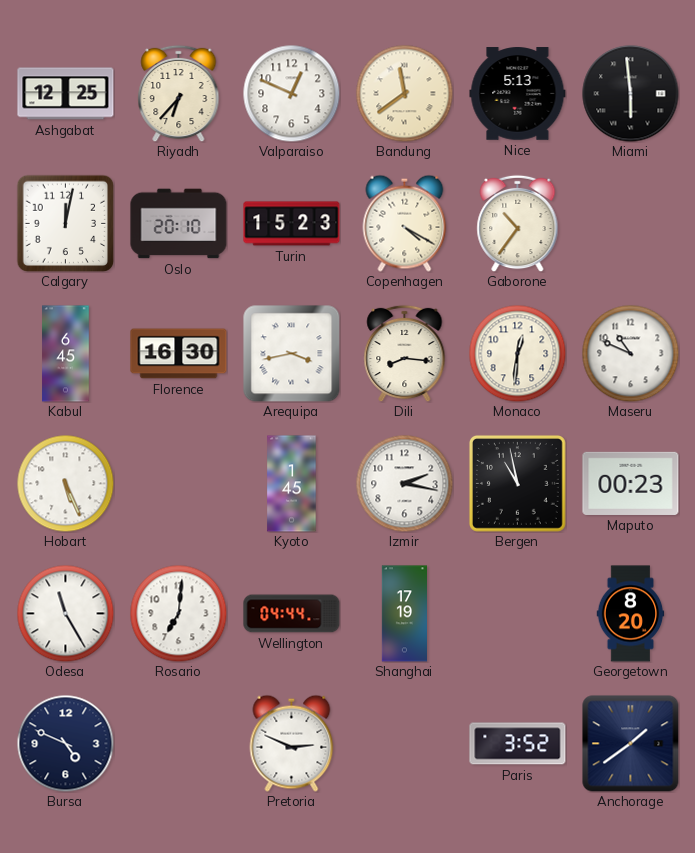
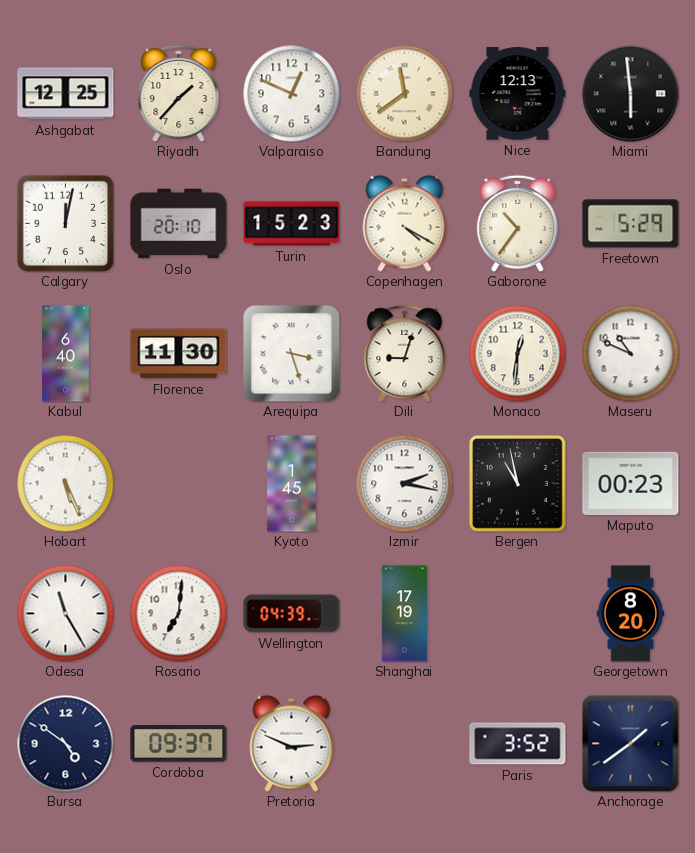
Riyadh: 6:37 -> 1:37
Nice: 5:13 -> 12:13
Freetown: none -> 5:29
Kabul: 6:45 -> 6:40
Florence: 16:30 -> 11:30
Arequipa: 3:43 -> 3:27
Dili: 8:16 -> 9:03
Wellington: 04:44 -> 04:39
Bursa: 4:49 -> 4:51
Cordoba: none -> 09:37
